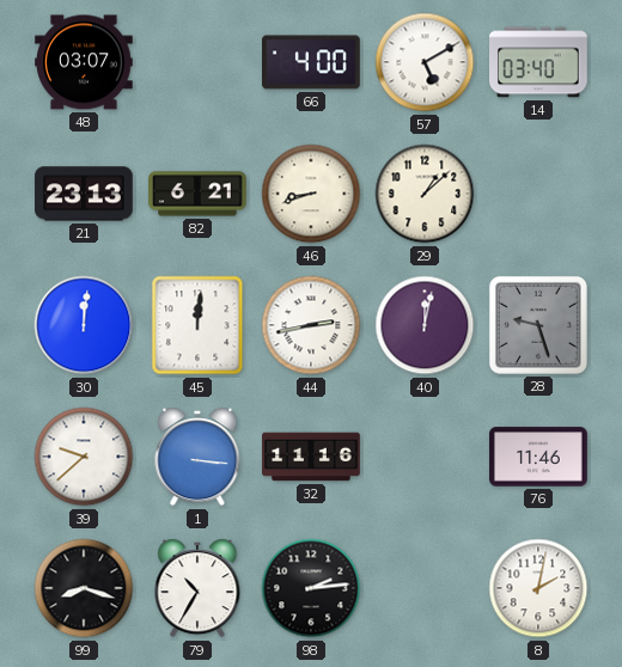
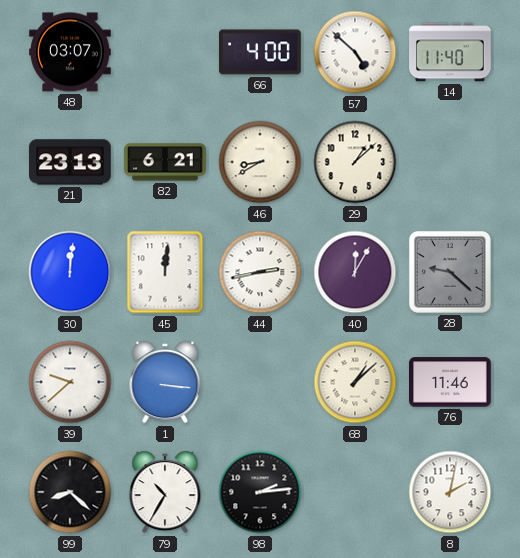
57: 5:10 -> 4:52
14: 03:40 -> 11:40
46: 8:42 -> 8:40
40: 12:02 -> 12:05
28: 9:27 -> 9:22
32: 11:16 -> none
68: none -> 1:08
99: 8:18 -> 8:22
